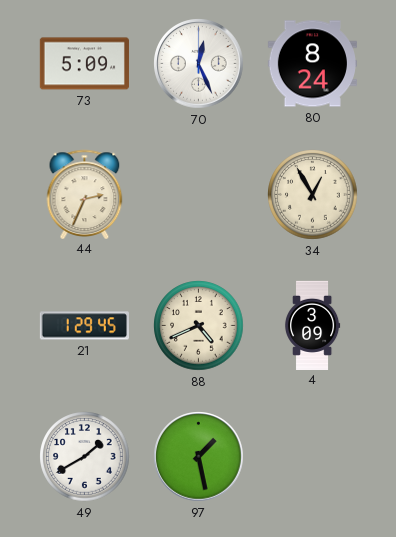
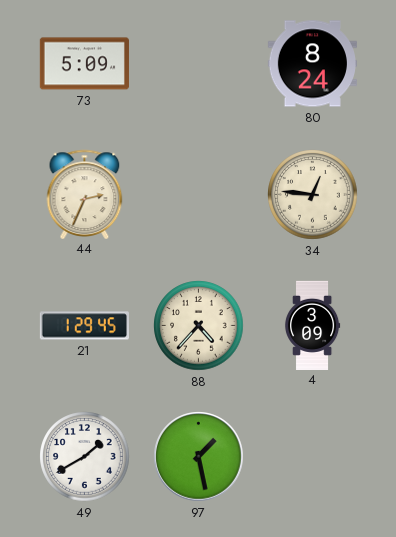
70: 12:26 -> none
34: 12:55 -> 12:46
88: 4:41 -> 4:37
